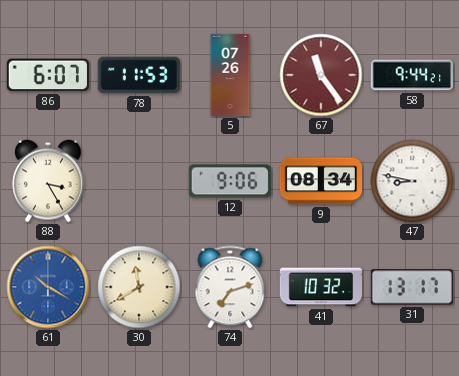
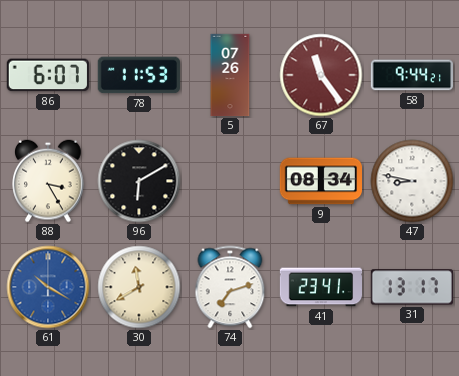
96: none -> 6:10
12: 9:06 -> none
41: 10:32 -> 23:41
